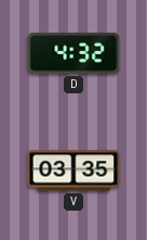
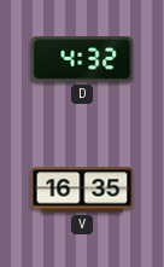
V: 03:35 -> 16:35
